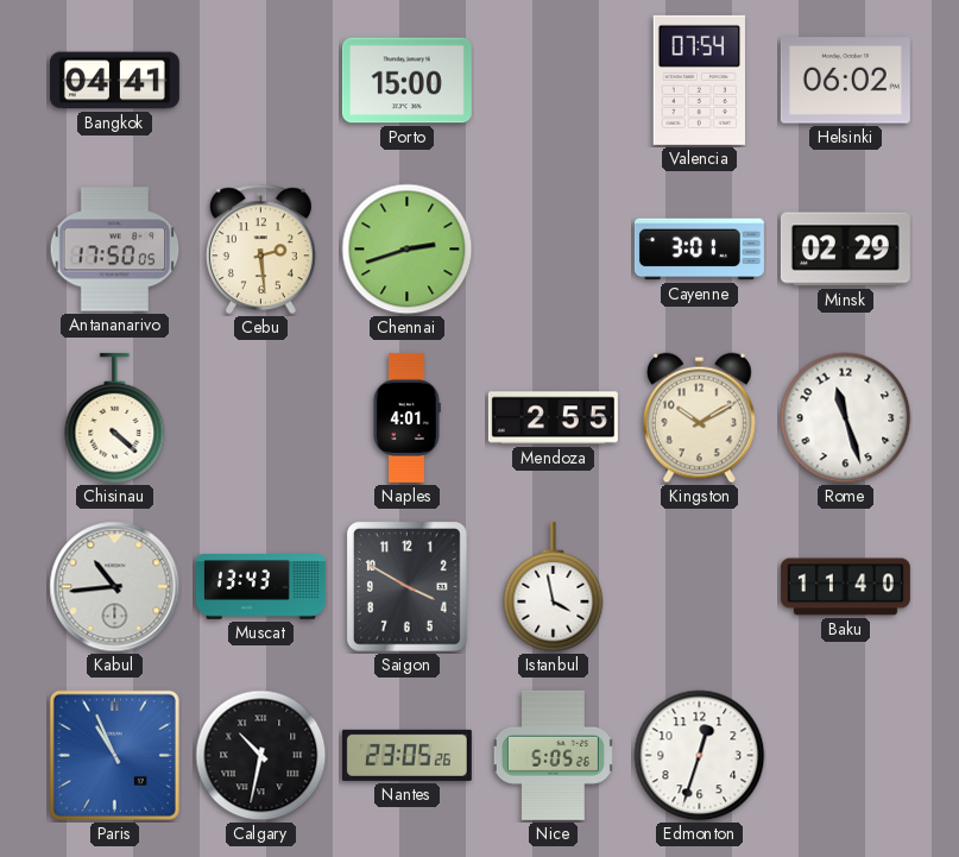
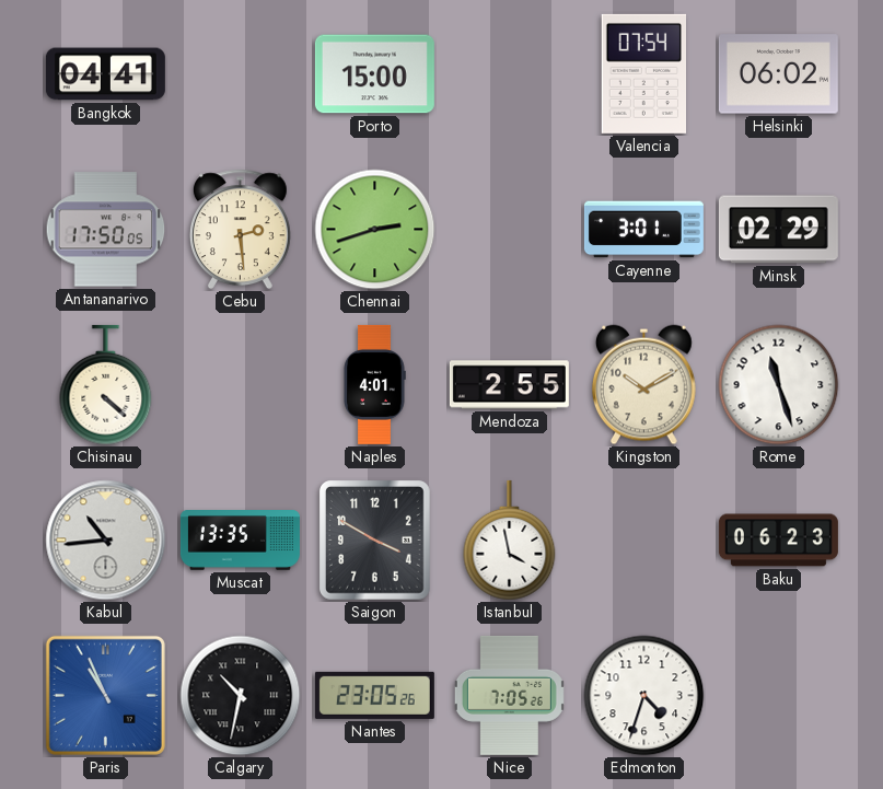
Muscat: 13:43 -> 13:35
Baku: 11:40 -> 06:23
Nice: 5:05 -> 7:05
Edmonton: 12:33 -> 4:33
